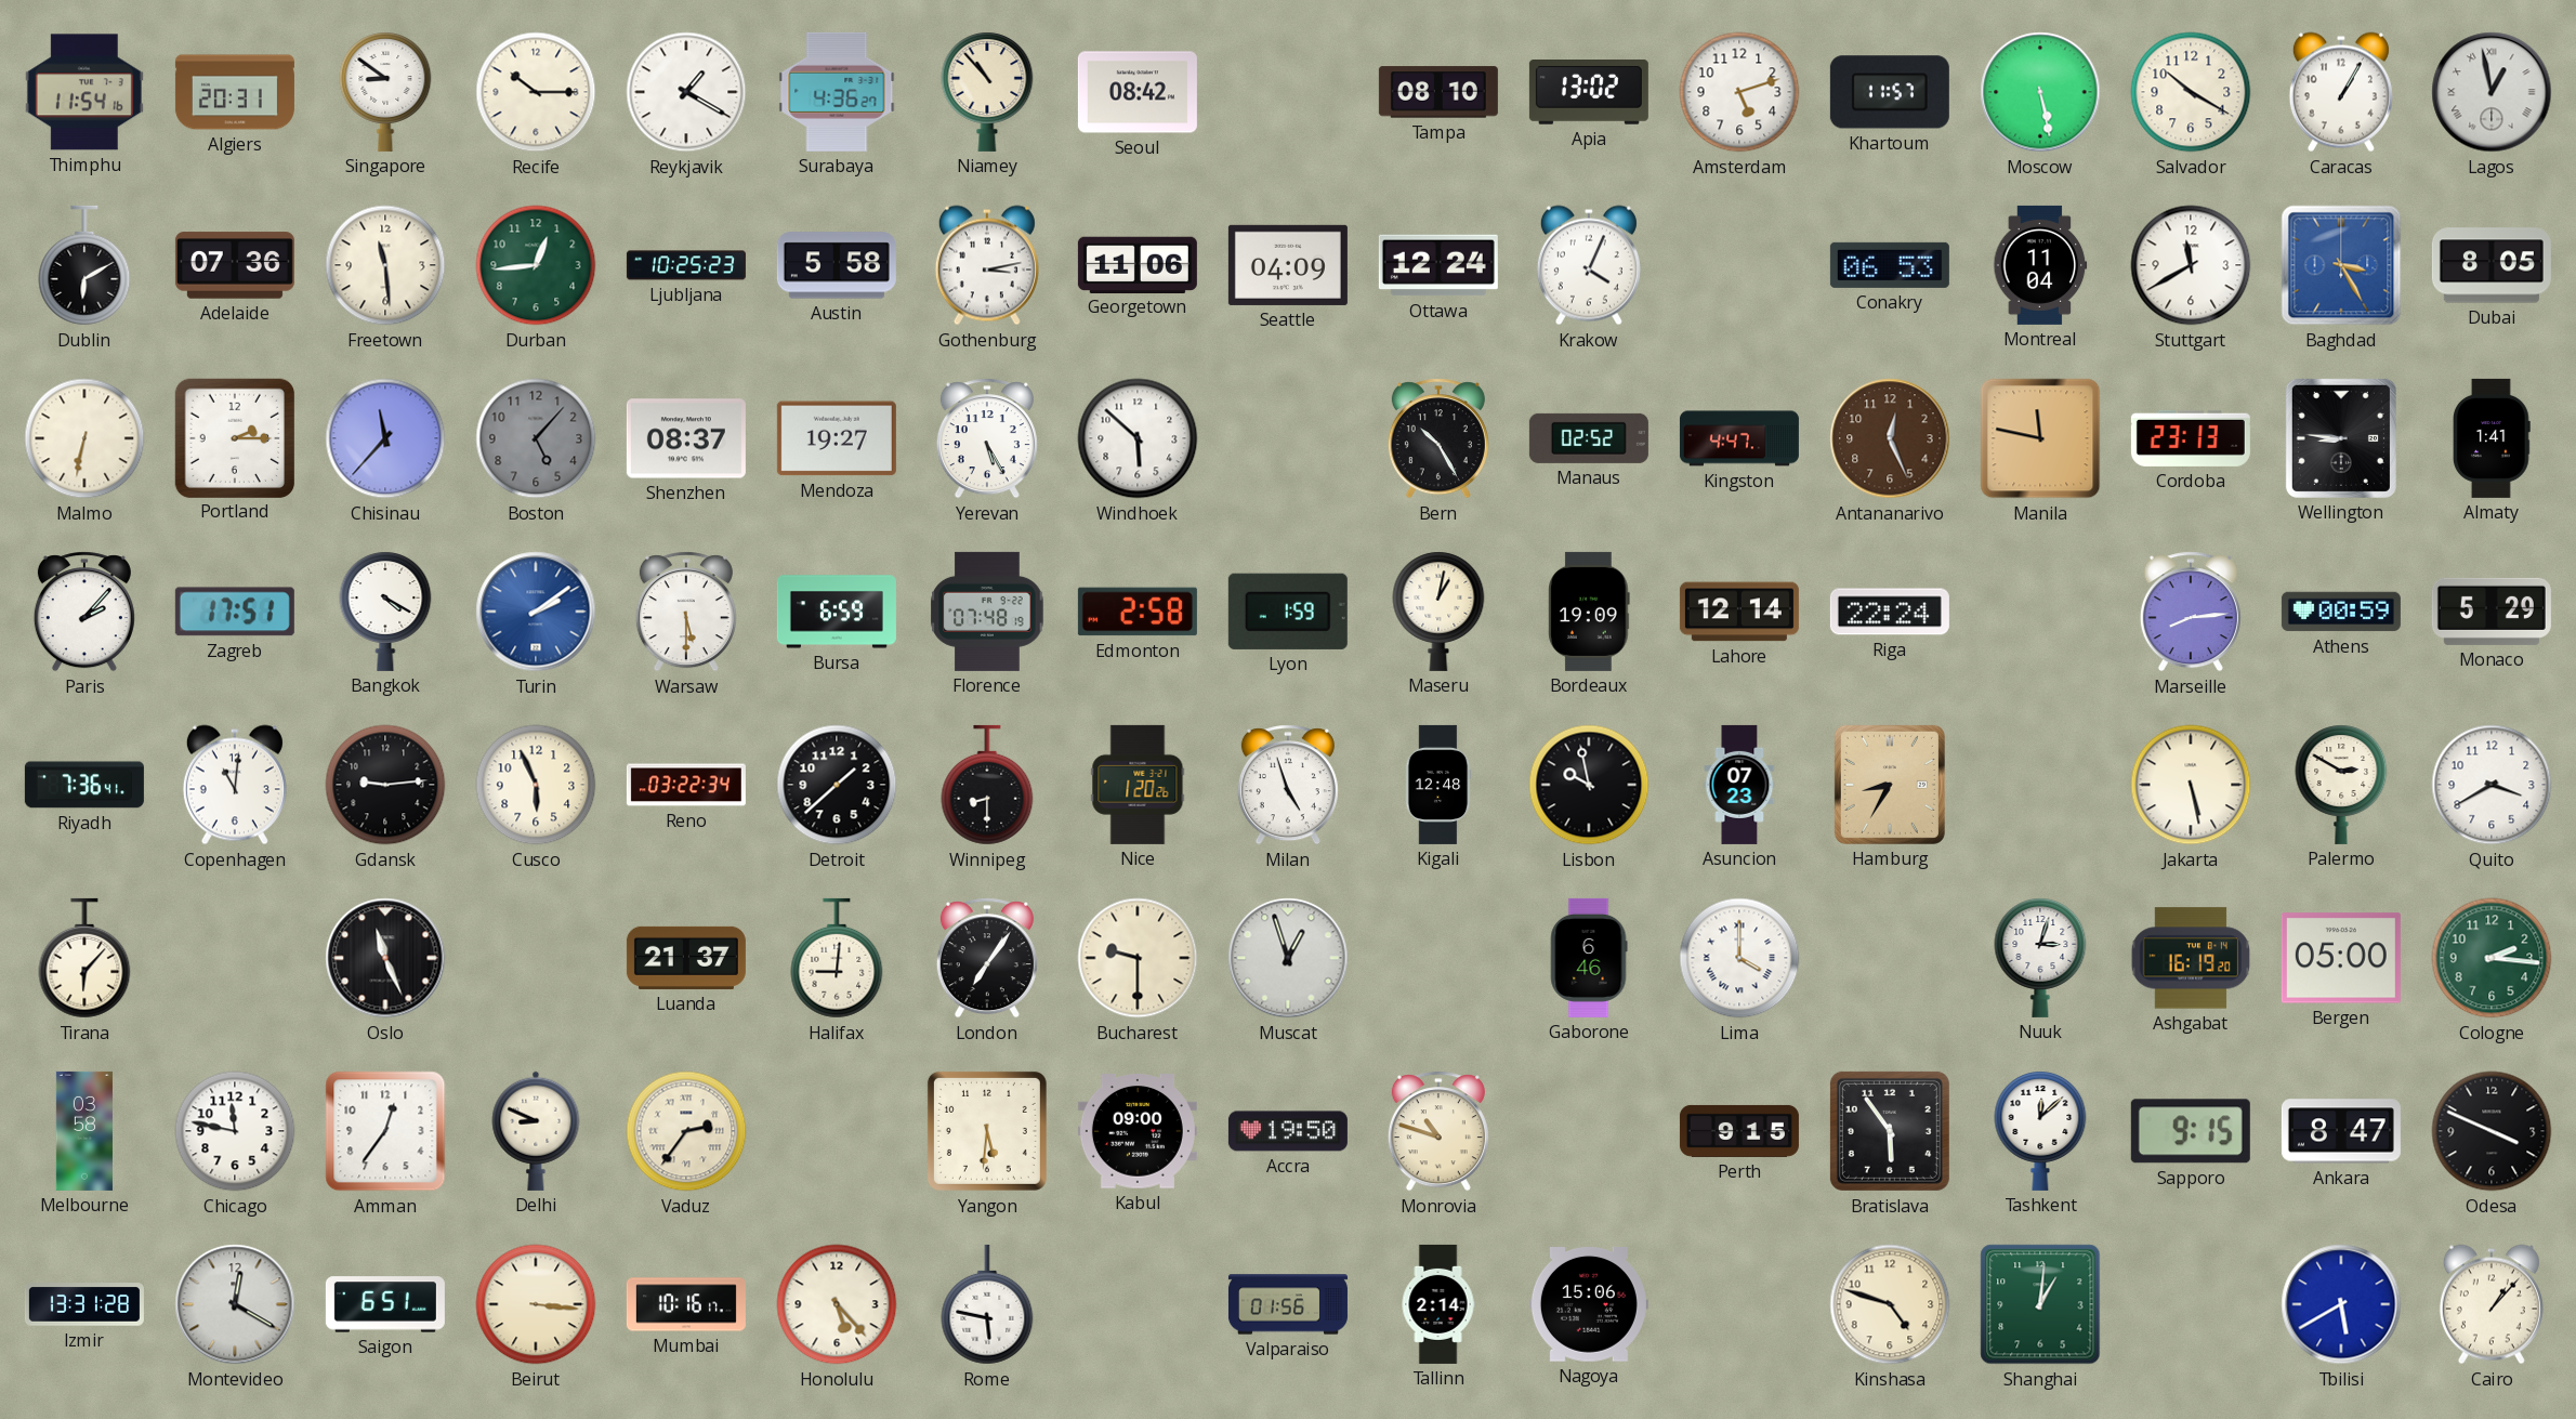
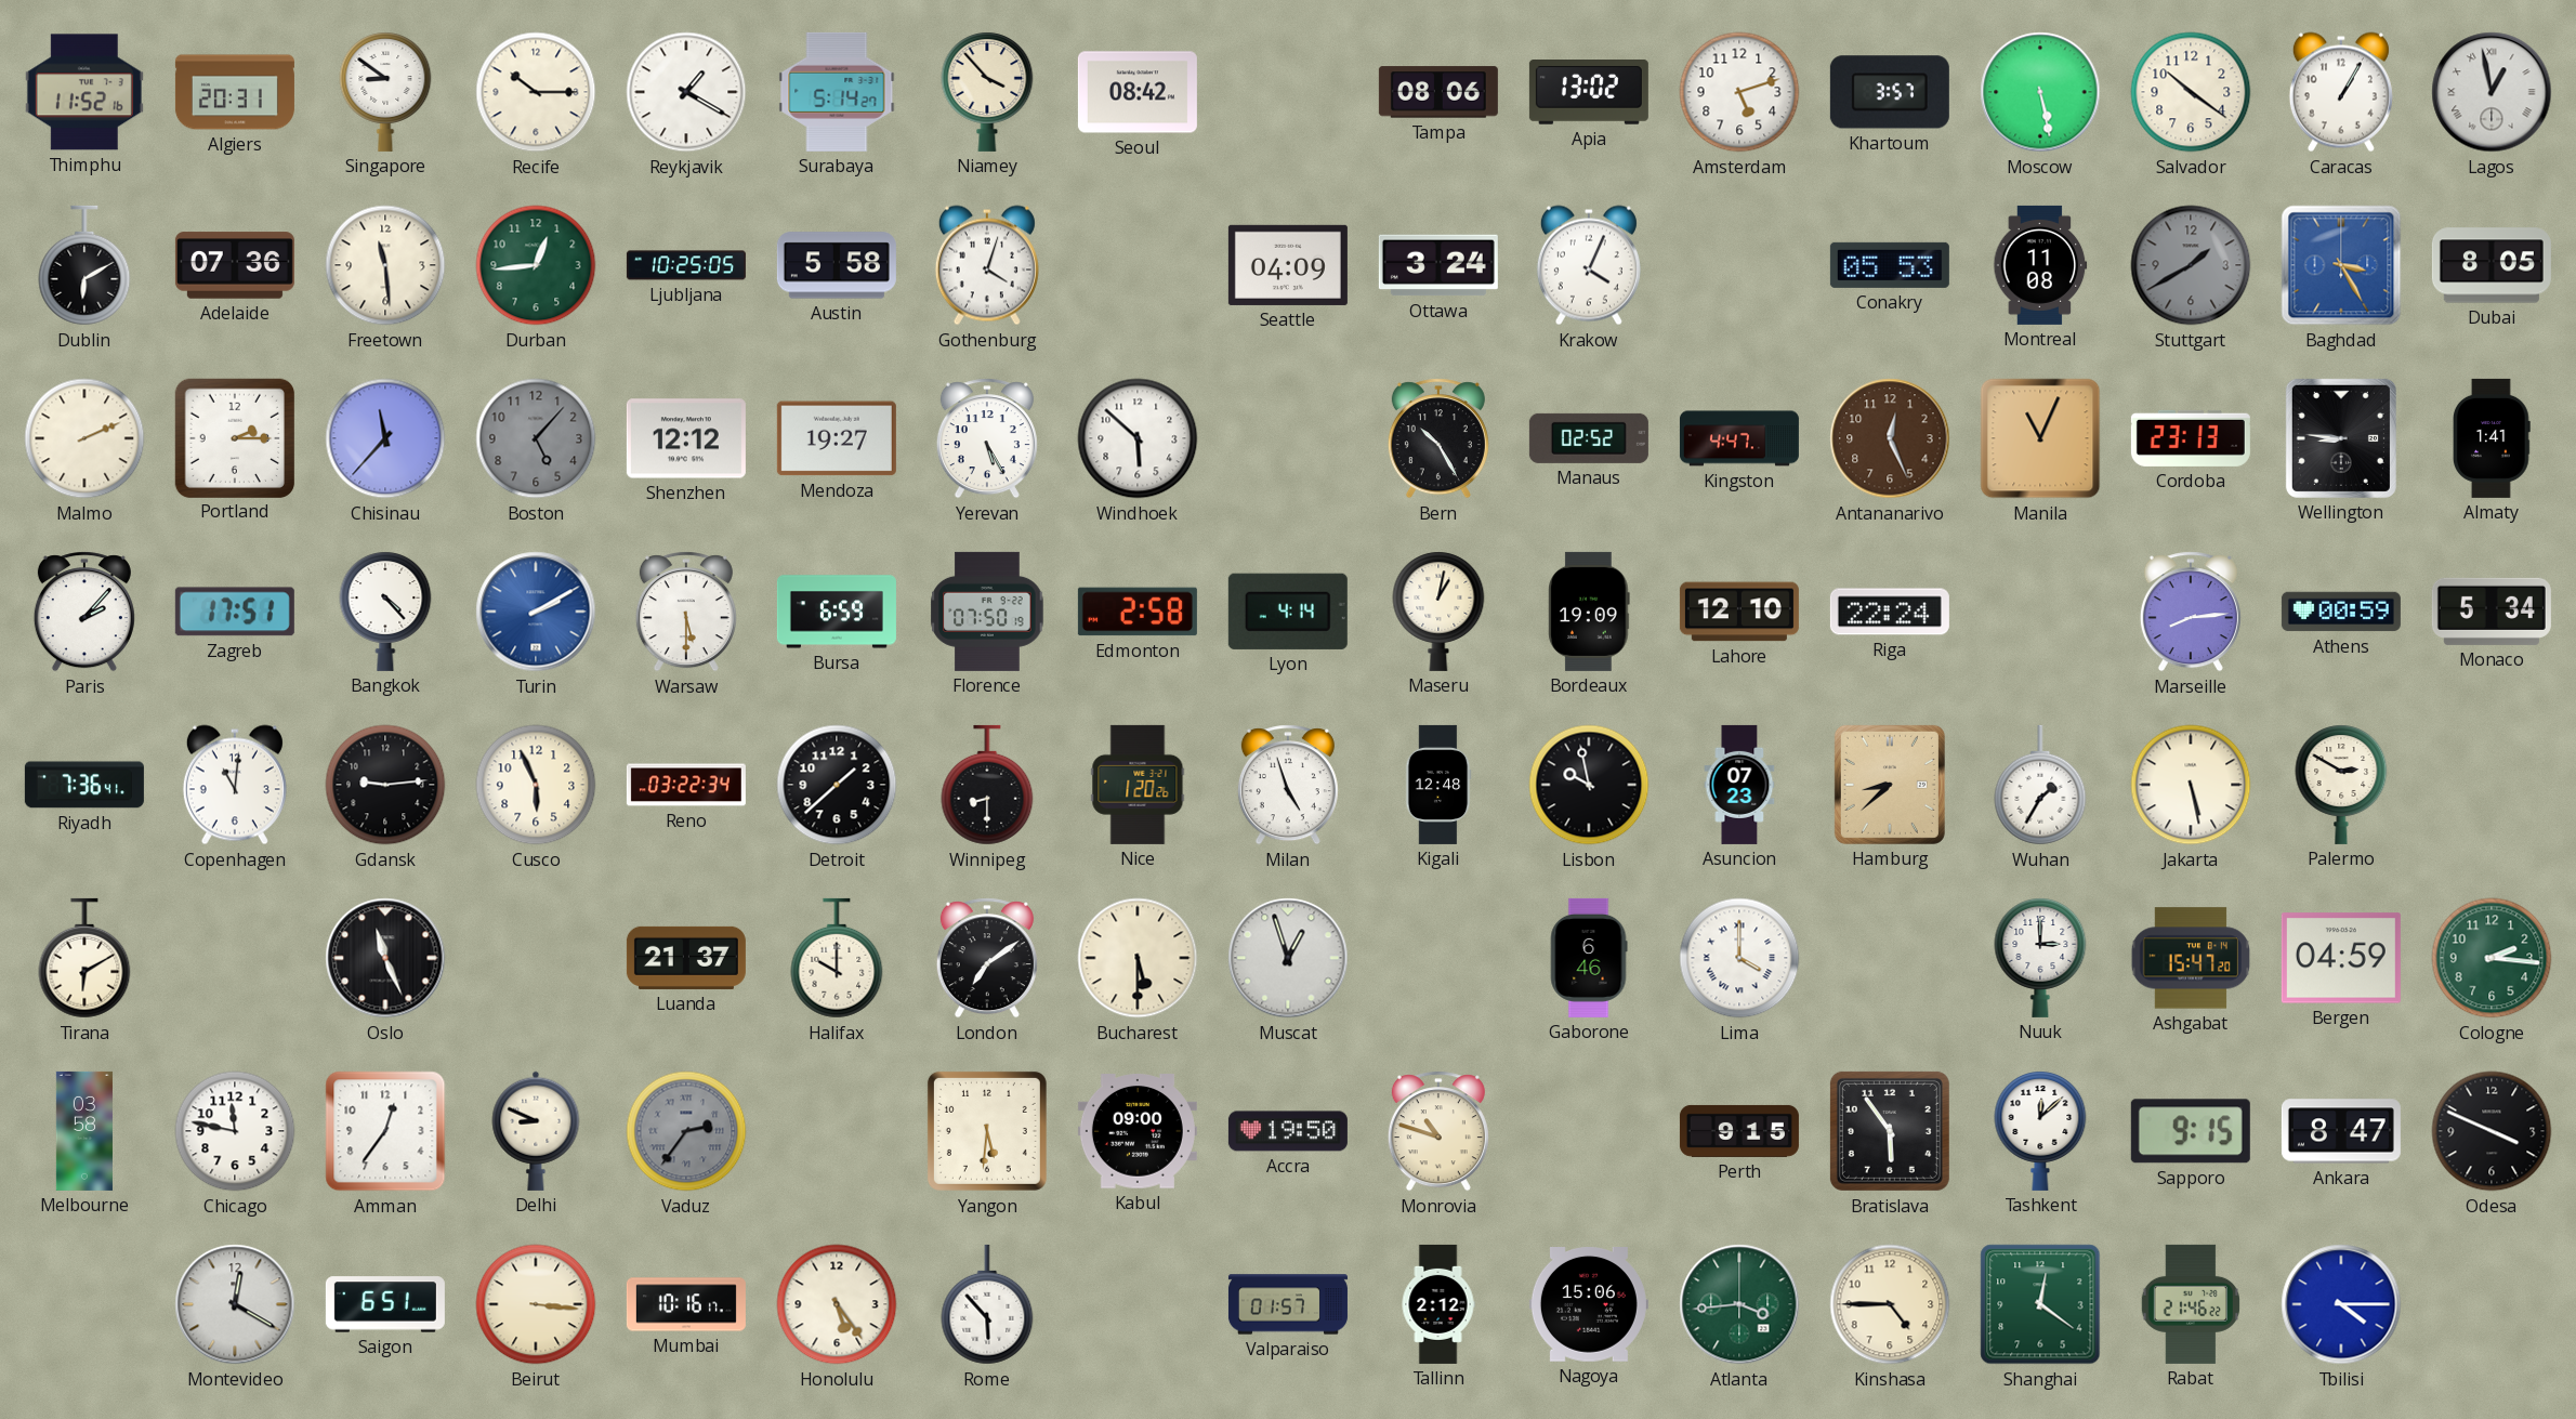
Thimphu: 11:54 -> 11:52
Surabaya: 4:36 -> 5:14
Niamey: 10:53 -> 3:53
Tampa: 08:10 -> 08:06
Khartoum: 11:57 -> 3:57
Salvador: 10:20 -> 10:21
Ljubljana: 10:25:23 -> 10:25:05
Gothenburg: 3:13 -> 4:03
Georgetown: 11:06 -> none
Ottawa: 12:24 -> 3:24
Conakry: 06:53 -> 05:53
Montreal: 11:04 -> 11:08
Stuttgart: 11:40 -> 1:40
Stuttgart dial: white -> grey
Malmo: 6:32 -> 2:11
Shenzhen: 08:37 -> 12:12
Manila: 11:47 -> 11:04
Bangkok: 4:20 -> 4:23
Turin: 2:09 -> 2:10
Florence: 07:48 -> 07:50
Lyon: 1:59 -> 4:14
Lahore: 12:14 -> 12:10
Monaco: 5:29 -> 5:34
Hamburg: 8:35 -> 8:38
Wuhan: none -> 1:35
Quito: 3:40 -> none
Tirana: 6:07 -> 6:10
Halifax: 9:01 -> 10:00
London: 7:06 -> 7:09
Bucharest: 9:30 -> 5:30
Nuuk: 3:03 -> 3:00
Ashgabat: 16:19 -> 15:47
Bergen: 05:00 -> 04:59
Vaduz dial: cream -> grey
Izmir: 13:31 -> none
Honolulu: 5:23 -> 5:24
Rome: 5:47 -> 5:53
Valparaiso: 01:56 -> 01:57
Tallinn: 2:14 -> 2:12
Atlanta: none -> 3:44
Kinshasa: 4:48 -> 4:45
Shanghai: 1:01 -> 12:21
Rabat: none -> 21:46
Tbilisi: 5:40 -> 4:15
Cairo: 1:07 -> none
